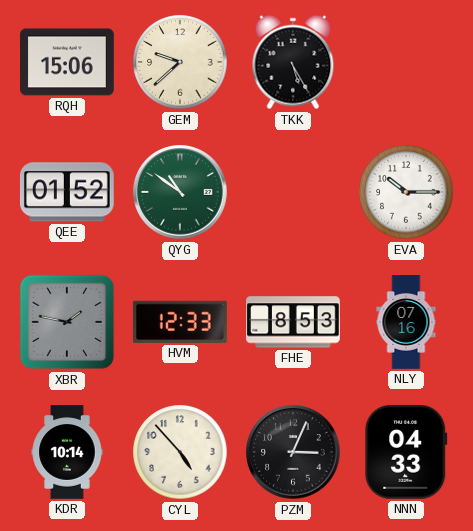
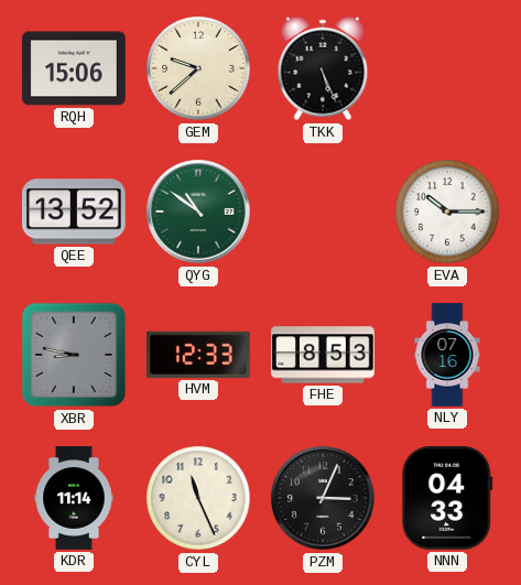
TKK: 5:25 -> 5:26
QEE: 01:52 -> 13:52
XBR: 1:47 -> 8:47
KDR: 10:14 -> 11:14
CYL: 4:53 -> 11:26
